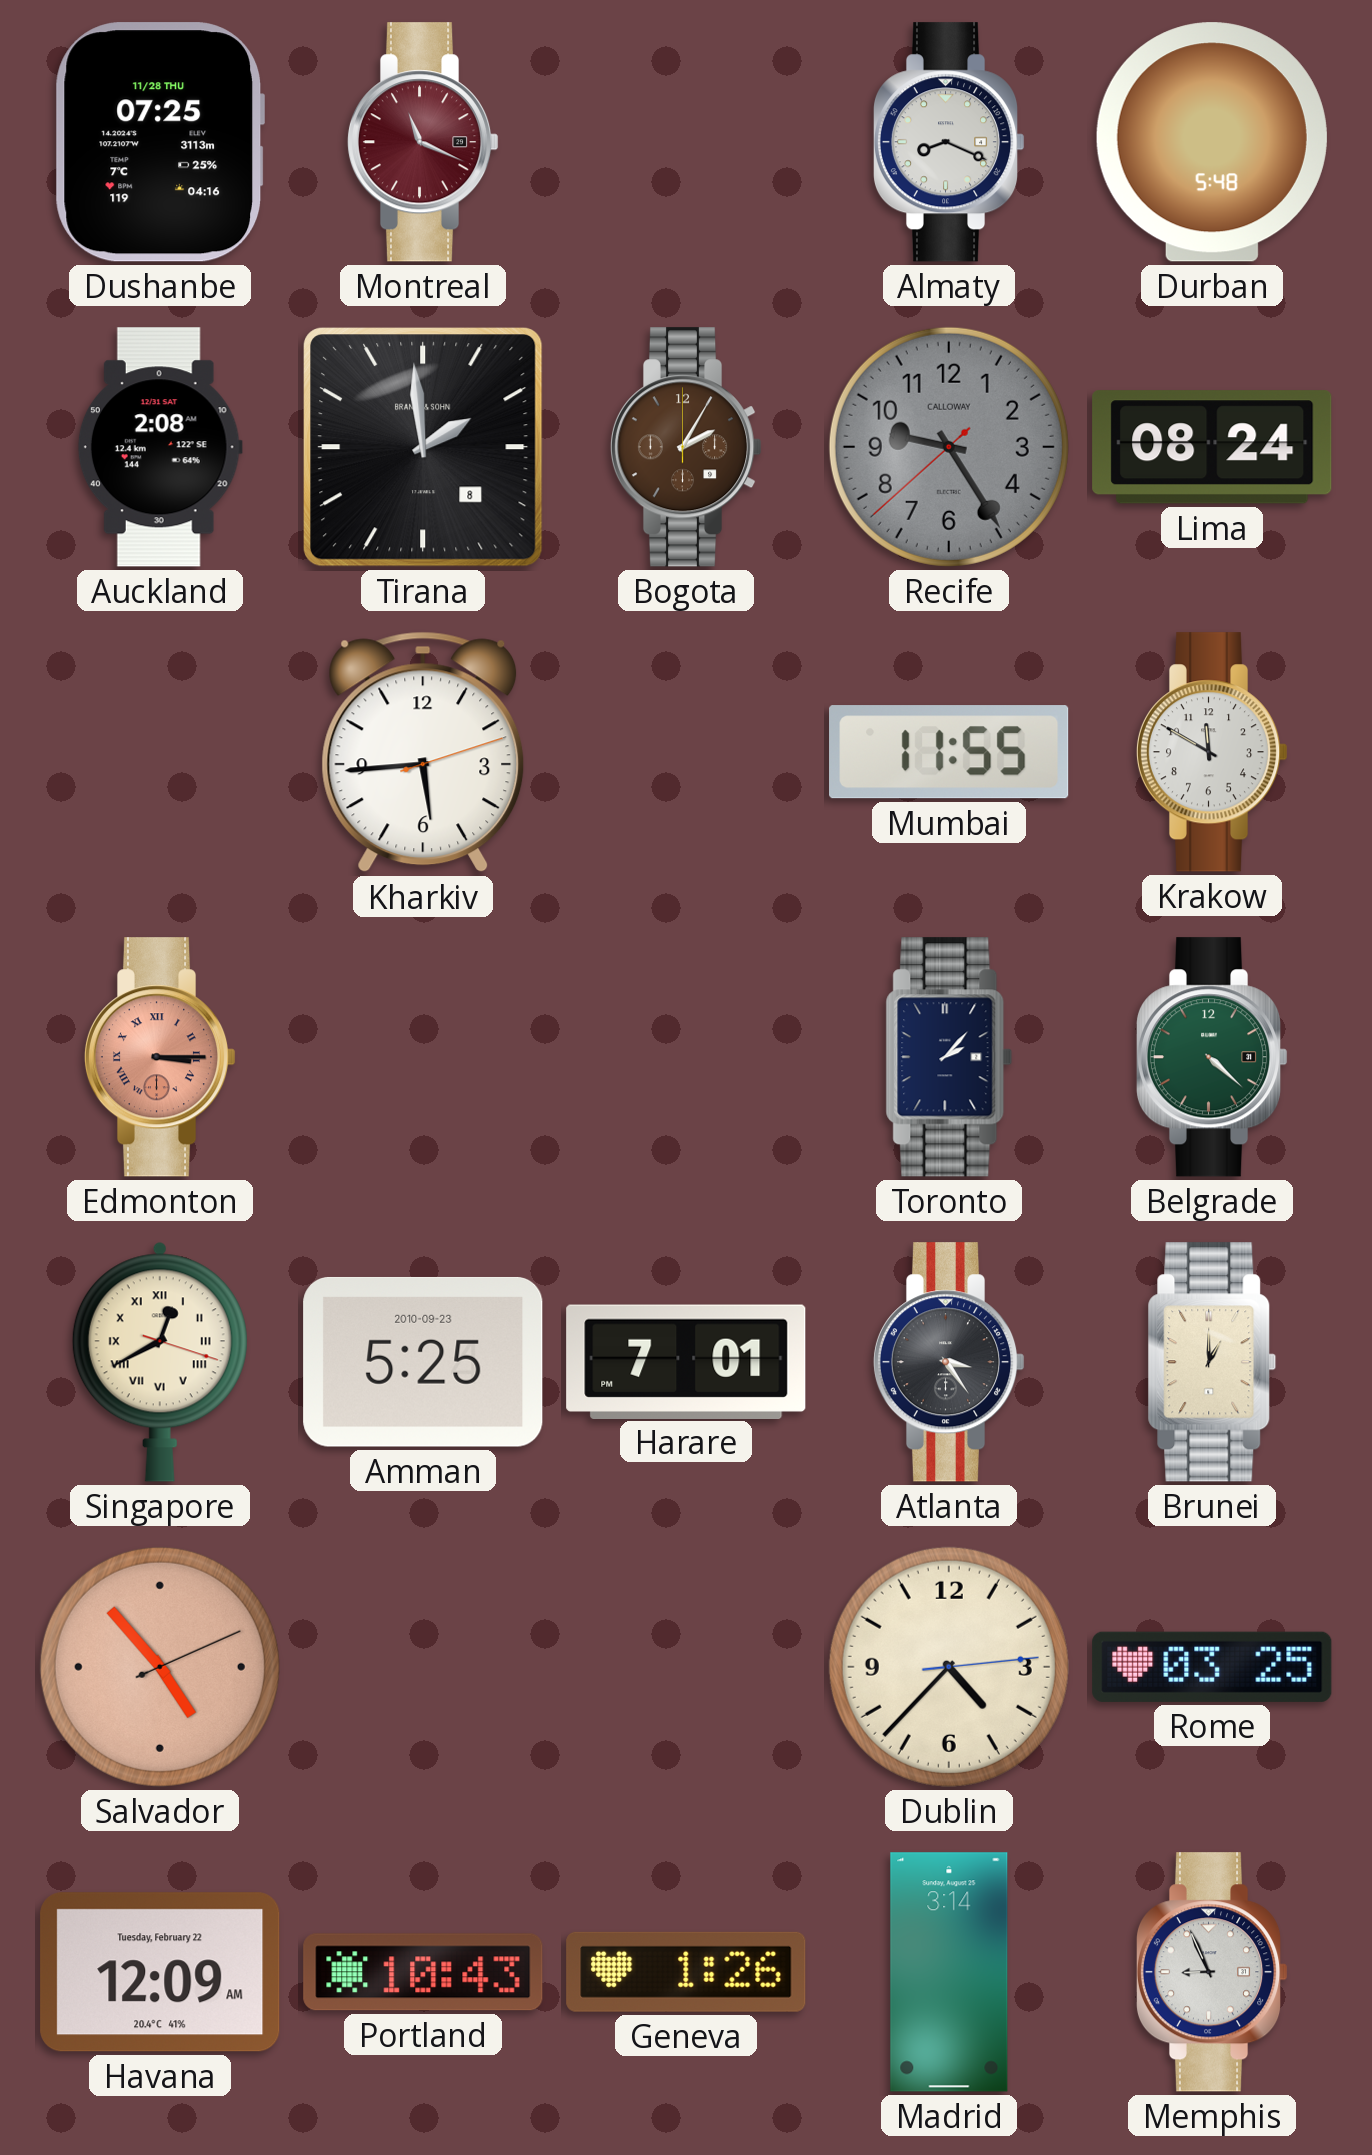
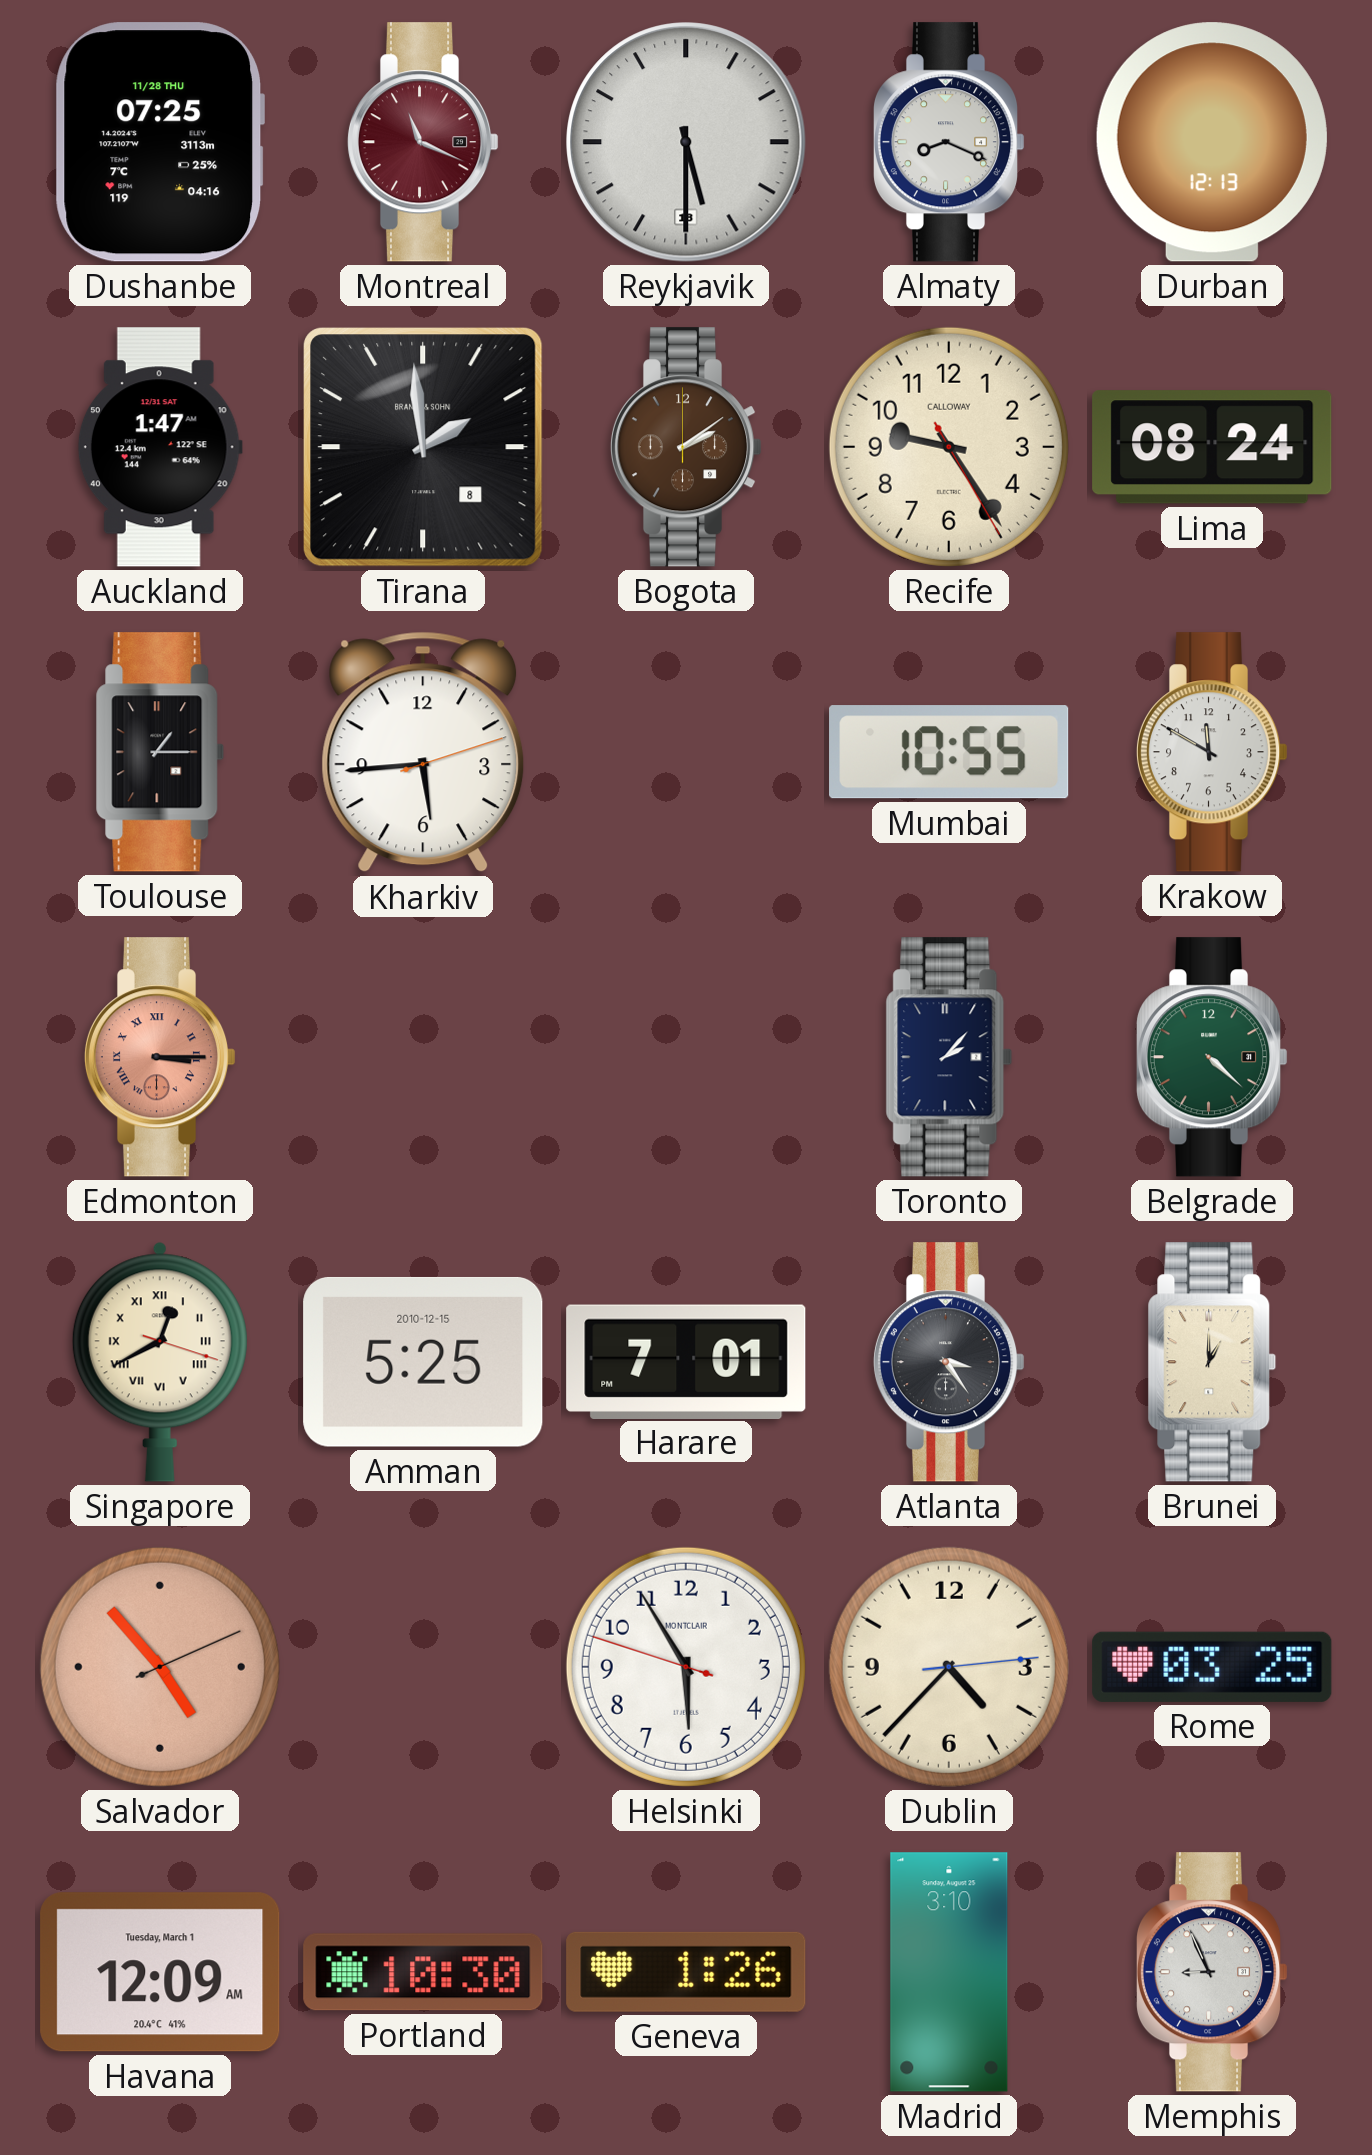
Reykjavik: none -> 5:30
Durban: 5:48 -> 12:13
Auckland: 2:08 -> 1:47
Bogota: 2:05 -> 2:09
Recife: 9:24:38 -> 9:24:25
Recife dial: grey -> cream
Toulouse: none -> 1:15
Mumbai: 11:55 -> 10:55
Amman date: 2010-09-23 -> 2010-12-15
Helsinki: none -> 5:54
Havana date: Tuesday, February 22 -> Tuesday, March 1
Portland: 10:43 -> 10:30
Madrid: 3:14 -> 3:10
